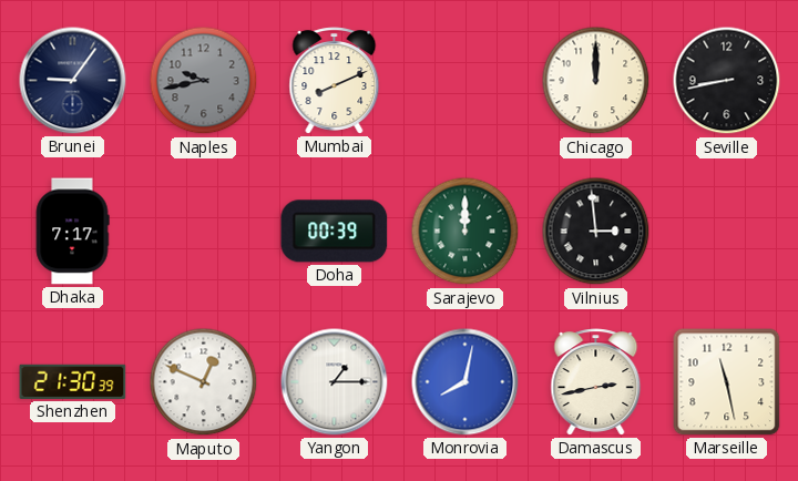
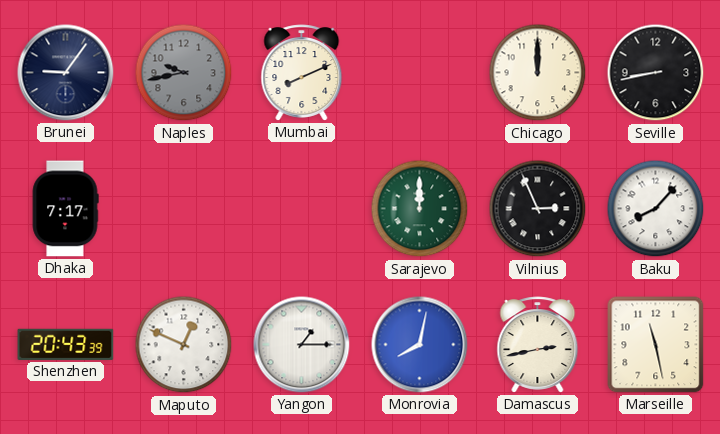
Doha: 00:39 -> none
Vilnius: 2:59 -> 2:56
Baku: none -> 8:07
Shenzhen: 21:30 -> 20:43
